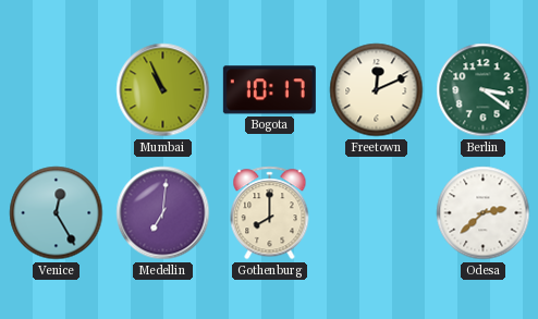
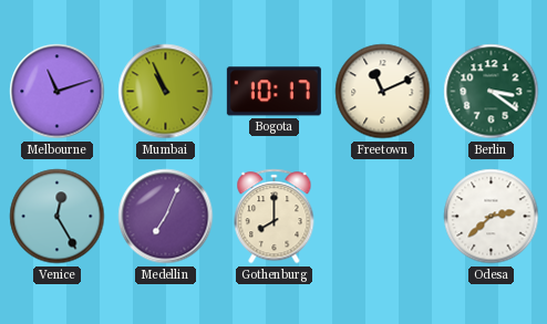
Melbourne: none -> 11:12
Freetown: 12:11 -> 11:11
Medellin: 7:01 -> 7:04
